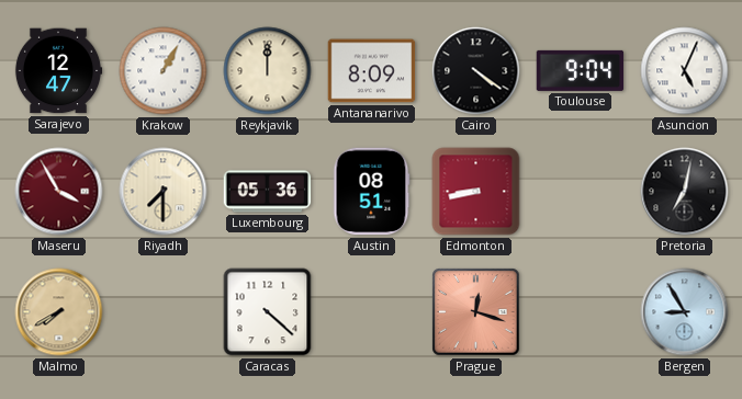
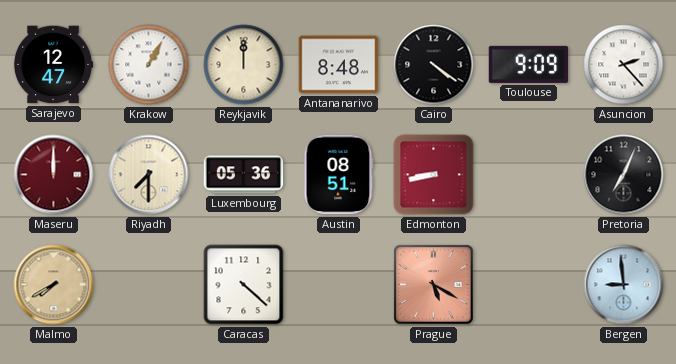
Antananarivo: 8:09 -> 8:48
Toulouse: 9:04 -> 9:09
Asuncion: 5:04 -> 2:23
Maseru: 3:55 -> 12:00
Pretoria: 7:02 -> 7:04
Prague: 12:18 -> 5:20
Bergen: 8:55 -> 8:59
